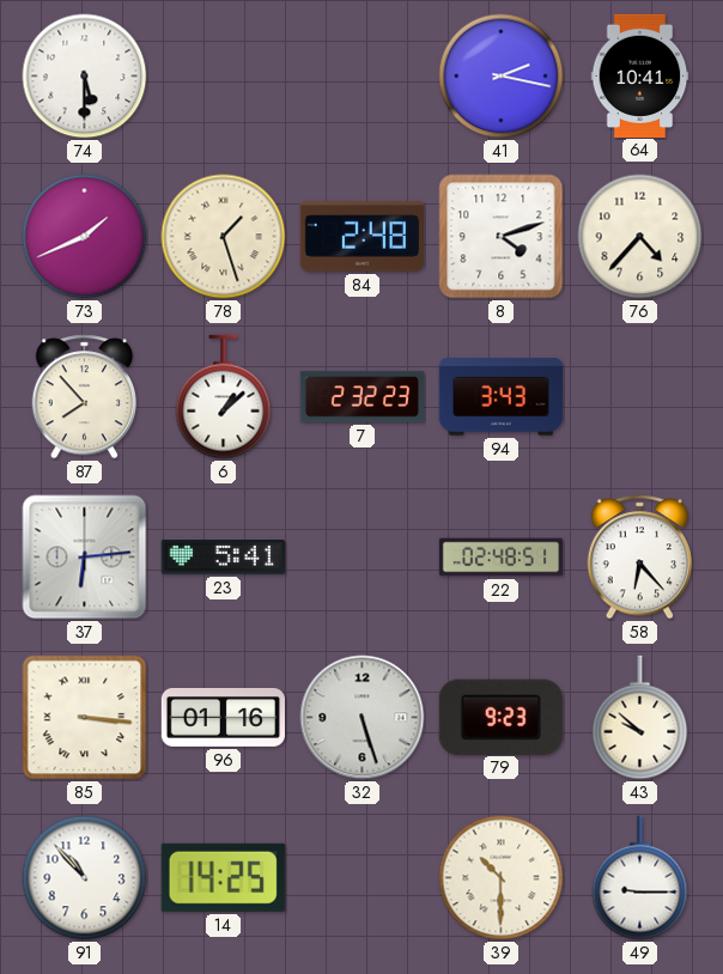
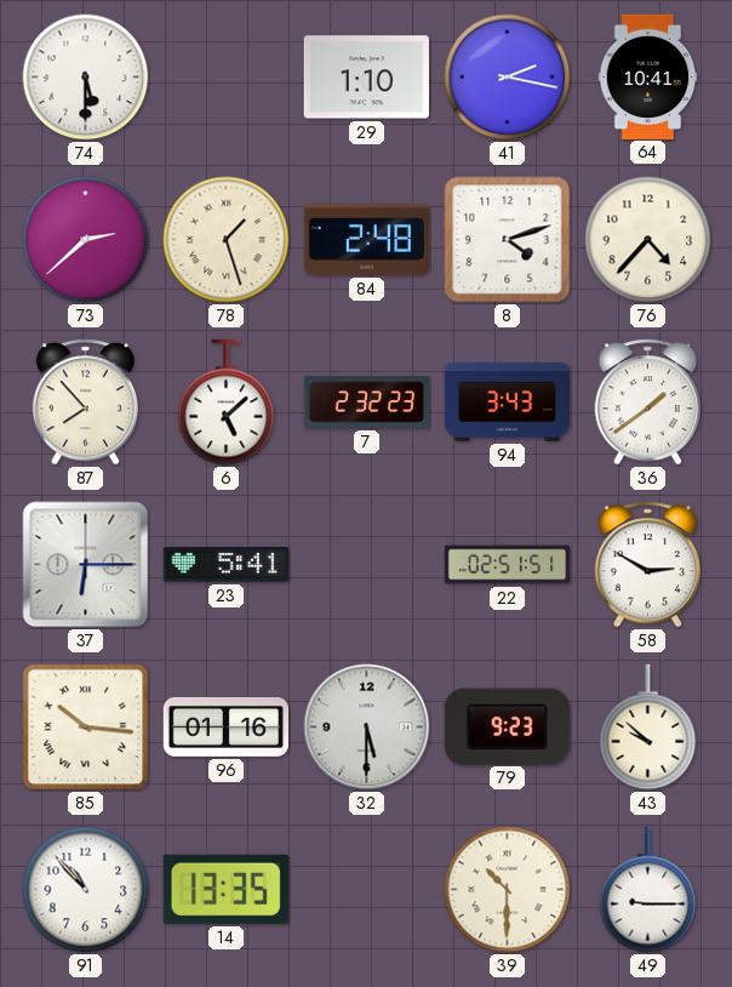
29: none -> 1:10
73: 1:41 -> 2:38
6: 1:08 -> 5:08
36: none -> 1:39
37: 6:14 -> 6:15
22: 02:48 -> 02:51
58: 6:23 -> 2:50
85: 3:16 -> 10:16
32: 5:27 -> 5:30
14: 14:25 -> 13:35
